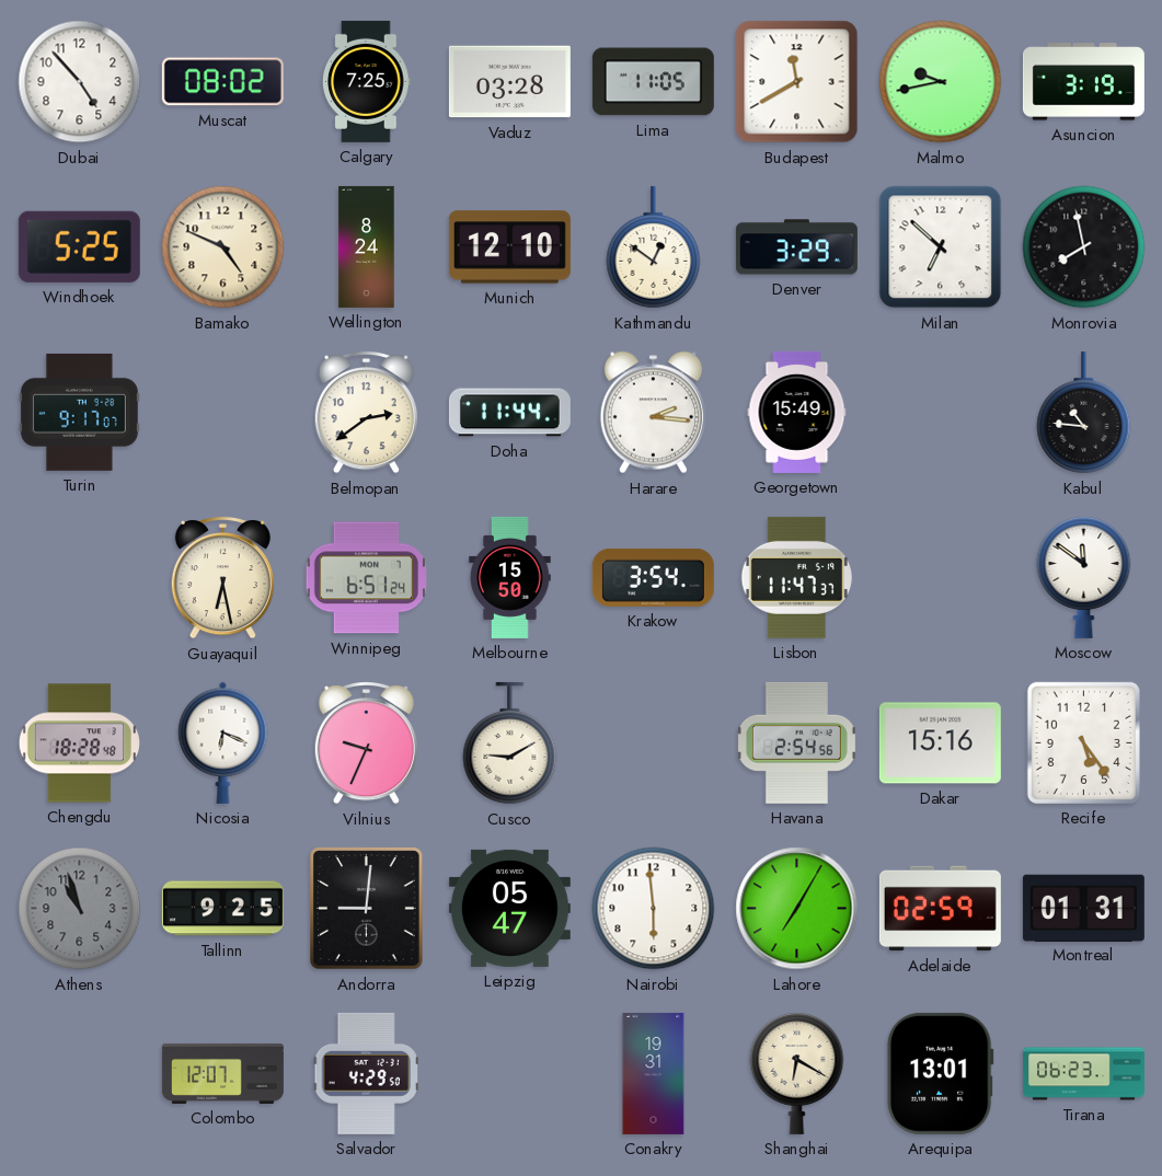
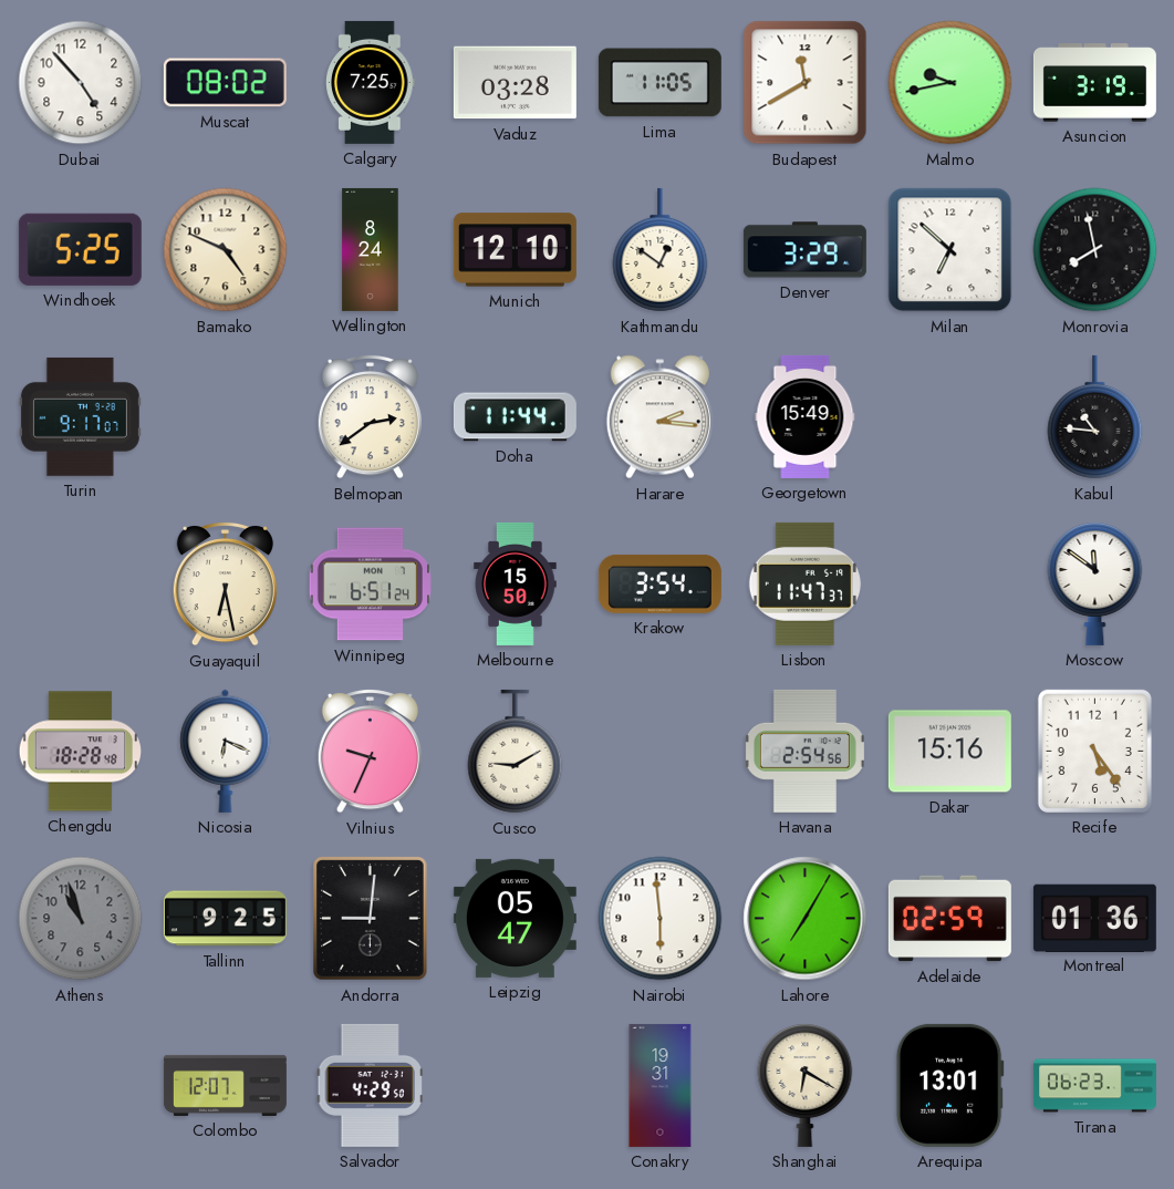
Montreal: 01:31 -> 01:36
